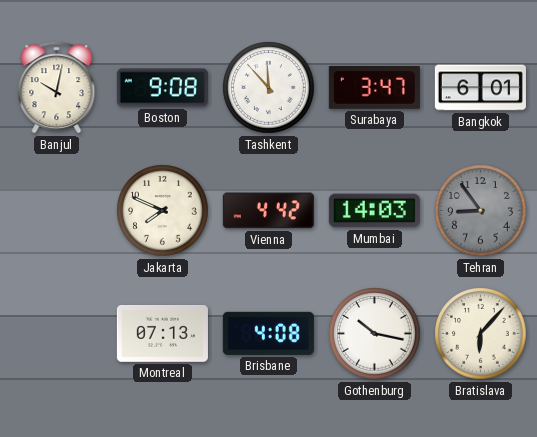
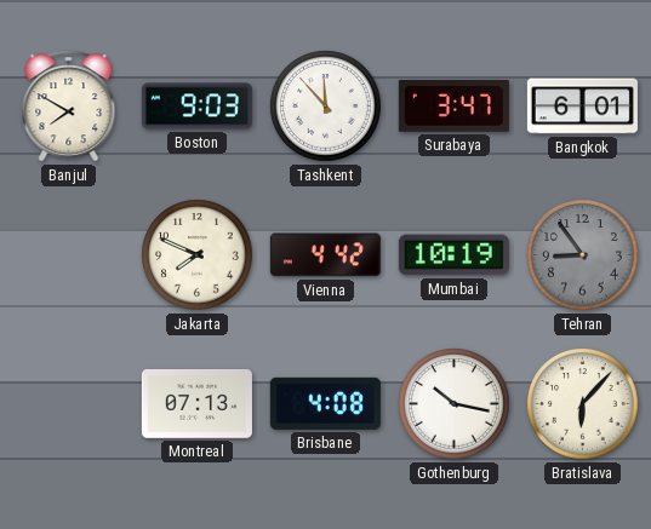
Banjul: 10:02 -> 7:50
Boston: 9:08 -> 9:03
Mumbai: 14:03 -> 10:19
